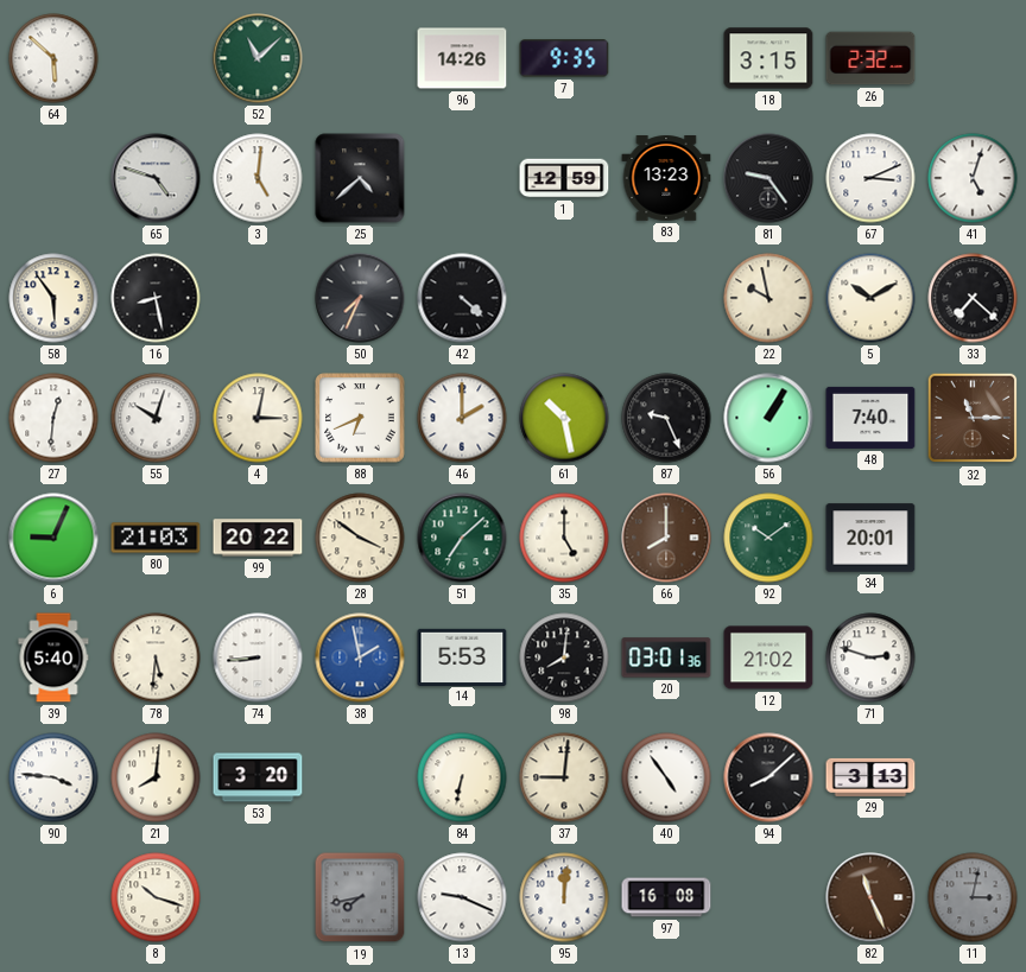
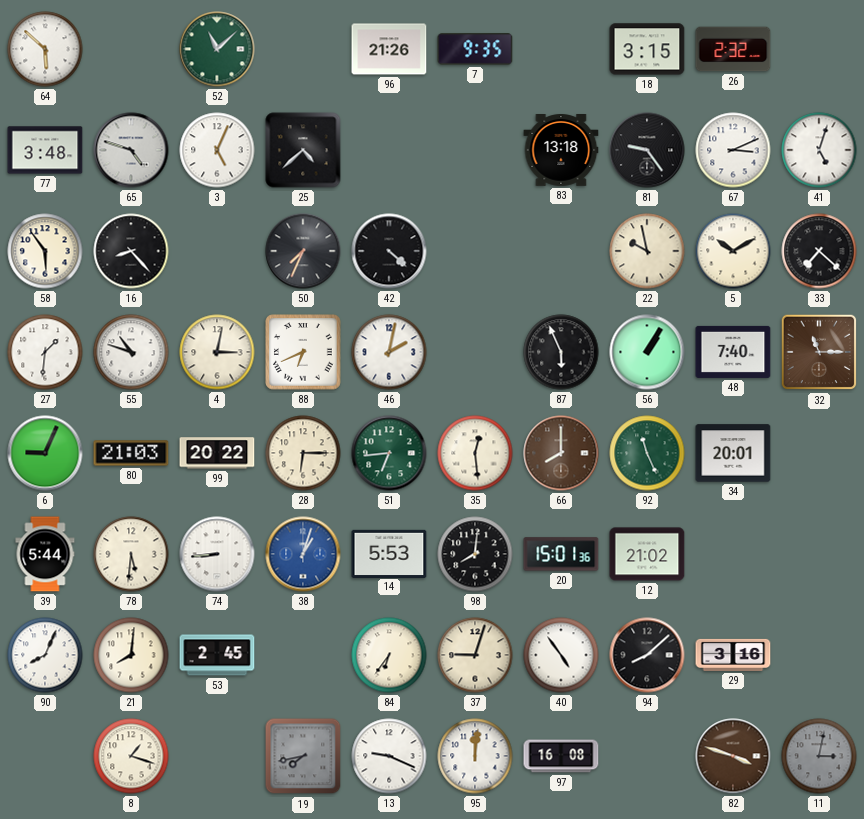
96: 14:26 -> 21:26
77: none -> 3:48
3: 5:01 -> 5:04
1: 12:59 -> none
83: 13:23 -> 13:18
16: 8:28 -> 8:23
27: 12:31 -> 1:31
55: 10:03 -> 10:48
46: 2:00 -> 2:02
61: 10:28 -> none
87: 9:26 -> 5:56
28: 3:51 -> 6:15
51: 7:08 -> 6:44
35: 5:00 -> 12:29
92: 10:09 -> 11:26
39: 5:40 -> 5:44
38: 1:58 -> 1:03
20: 03:01 -> 15:01
71: 2:48 -> none
90: 3:46 -> 8:04
53: 3:20 -> 2:45
84: 6:32 -> 6:36
37: 9:01 -> 9:03
29: 3:13 -> 3:16
8: 10:18 -> 1:18
82: 11:26 -> 3:48
